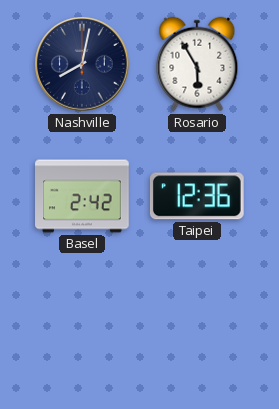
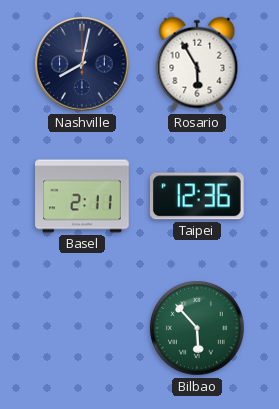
Basel: 2:42 -> 2:11
Bilbao: none -> 5:53
